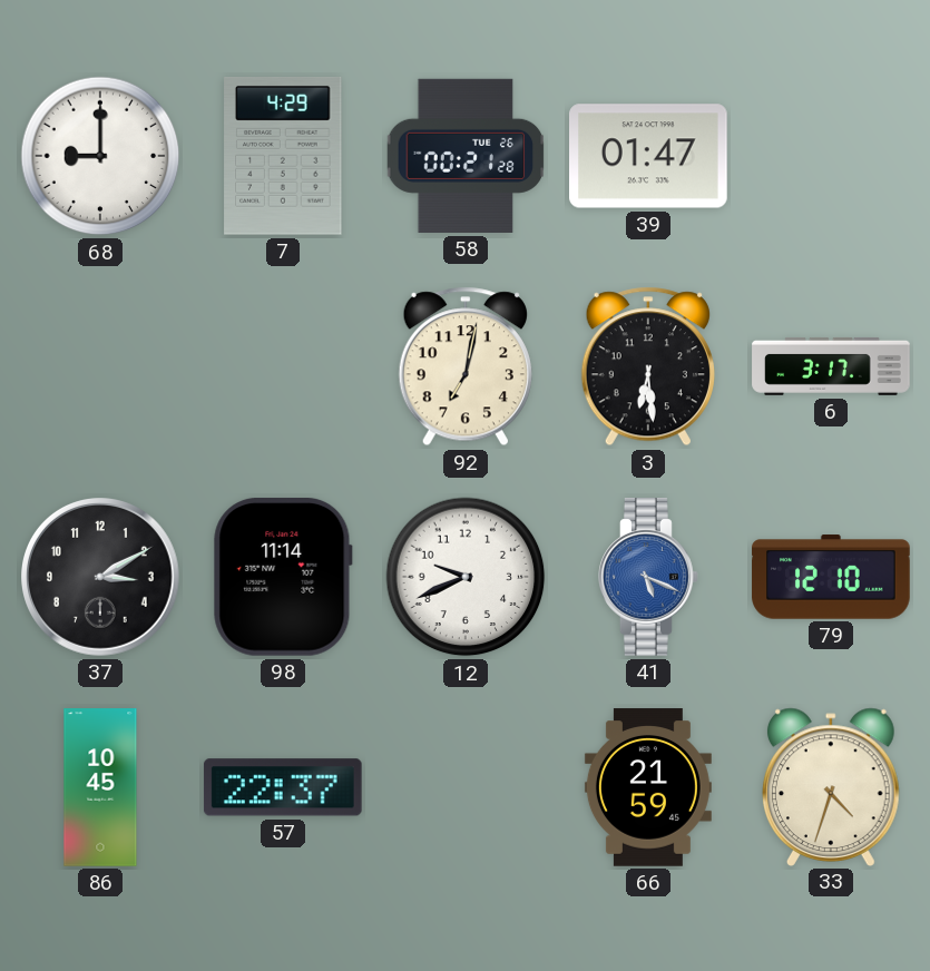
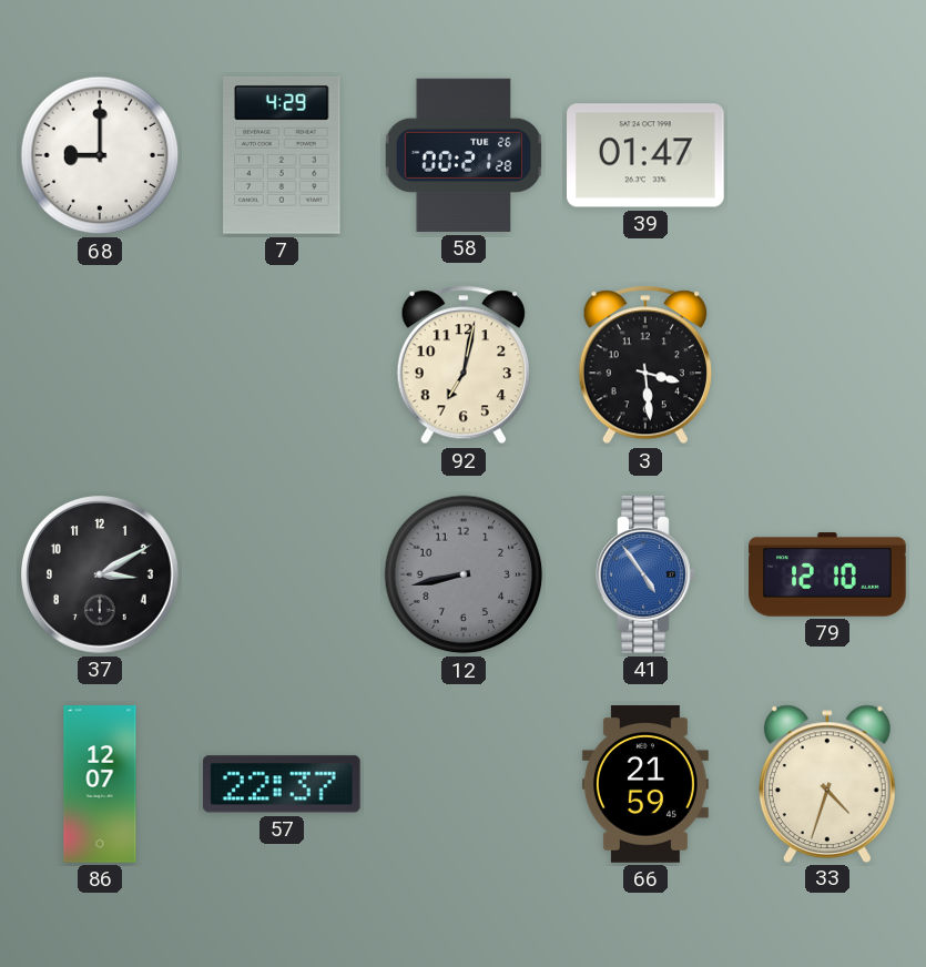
3: 6:29 -> 3:29
6: 3:17 -> none
98: 11:14 -> none
12: 9:41 -> 8:43
12 dial: white -> grey
41: 5:19 -> 4:54
86: 10:45 -> 12:07
